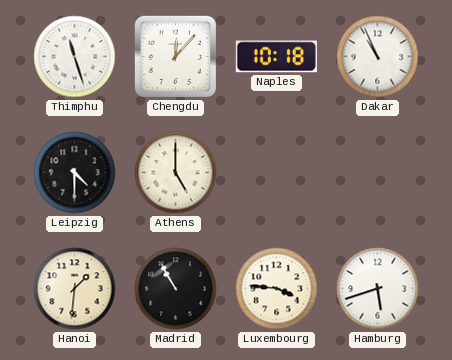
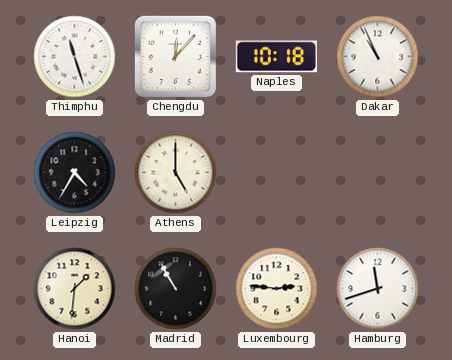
Leipzig: 4:30 -> 4:35
Luxembourg: 3:46 -> 2:46
Hamburg: 5:42 -> 11:42
